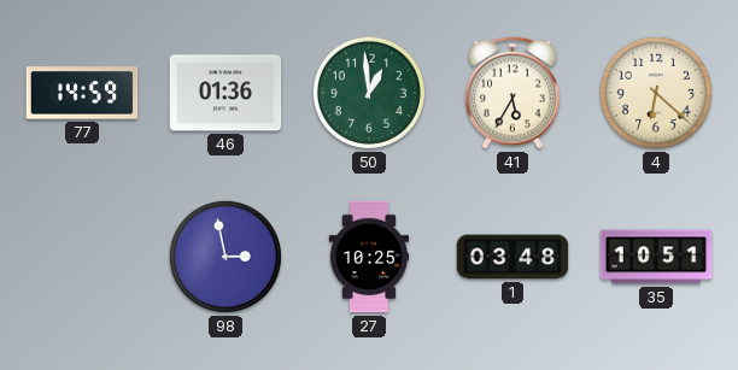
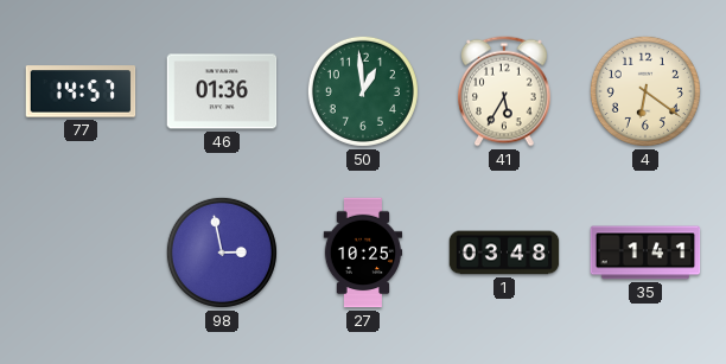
77: 14:59 -> 14:57
4: 6:22 -> 6:21
35: 10:51 -> 1:41
